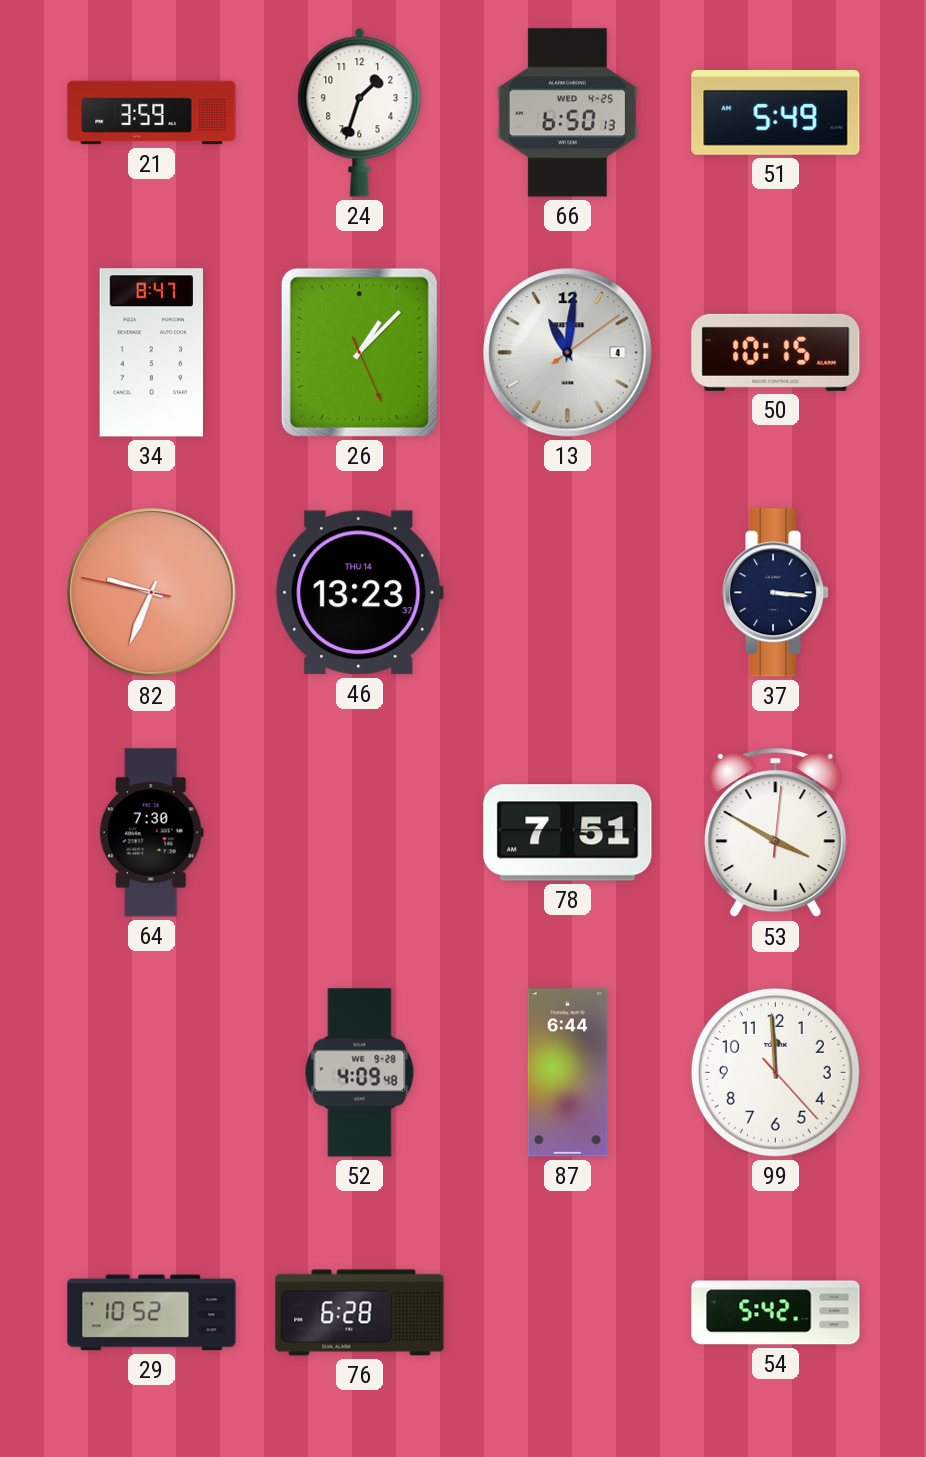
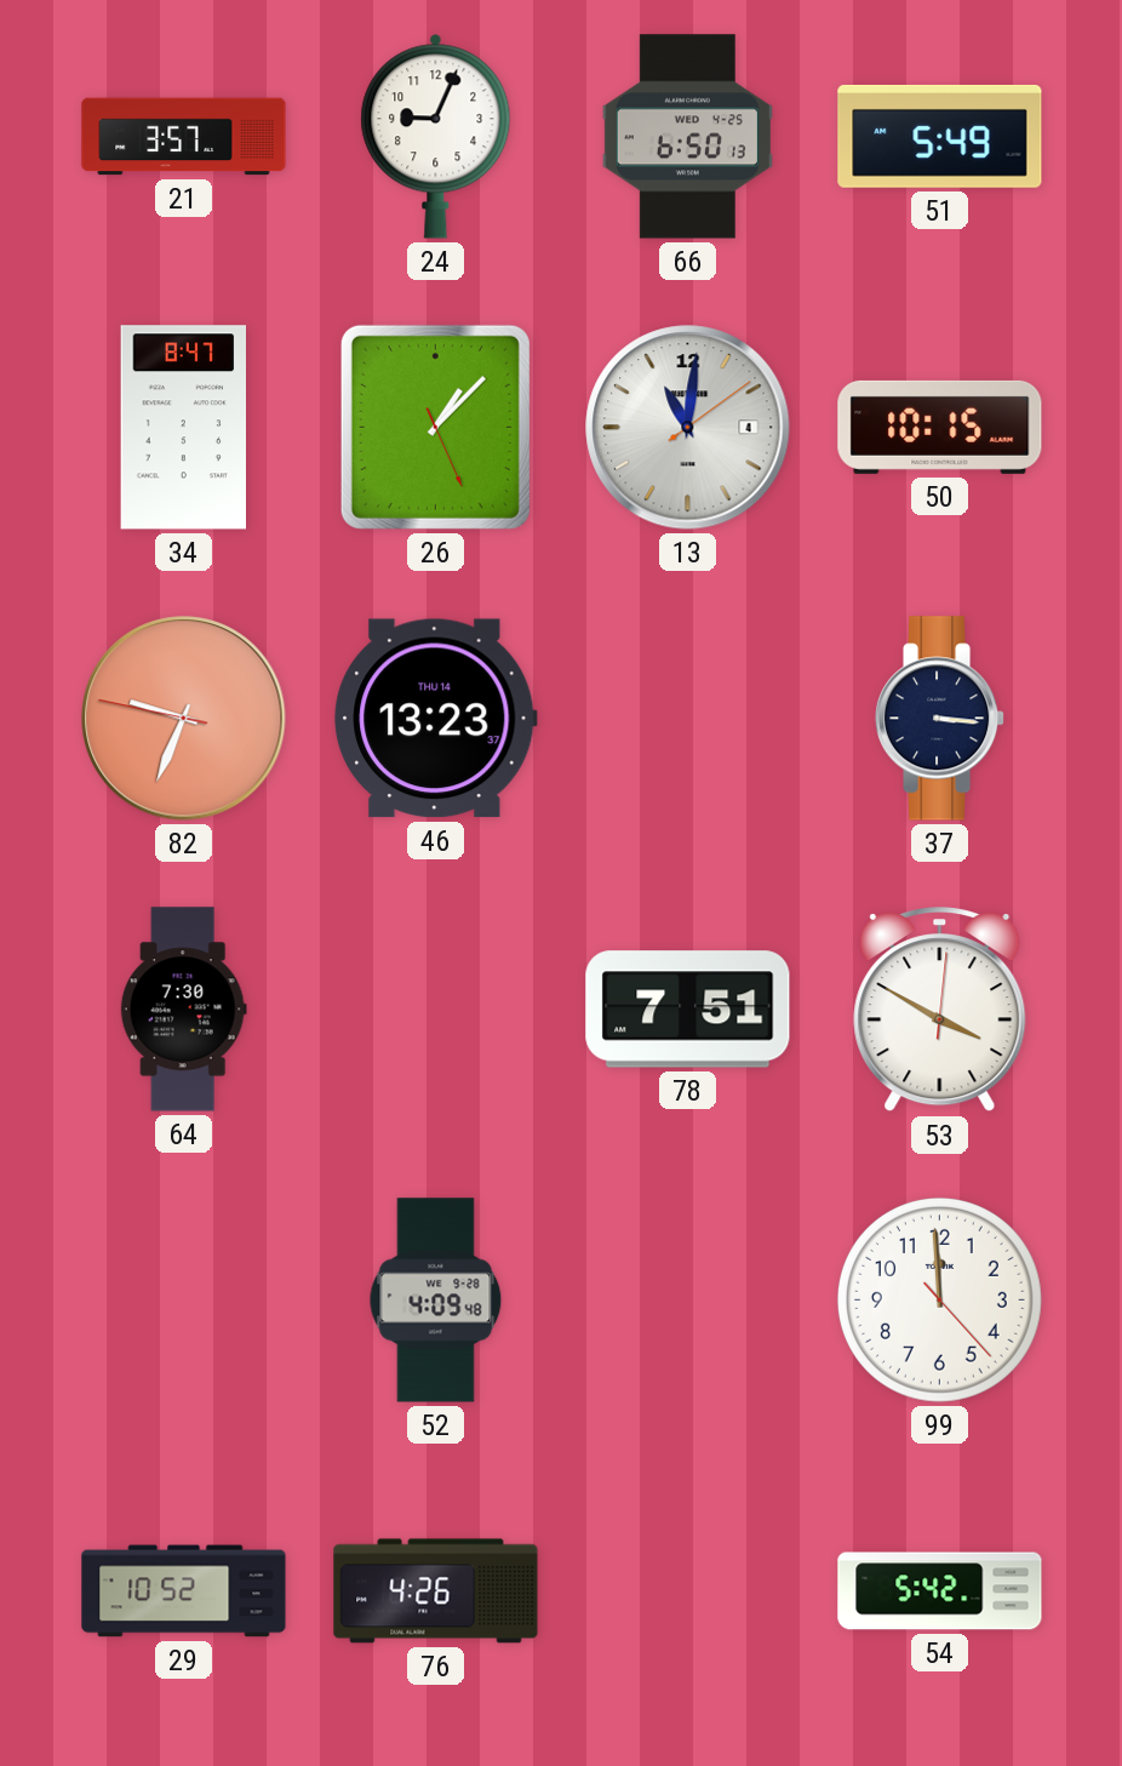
21: 3:59 -> 3:57
24: 1:33 -> 9:04
87: 6:44 -> none
76: 6:28 -> 4:26
